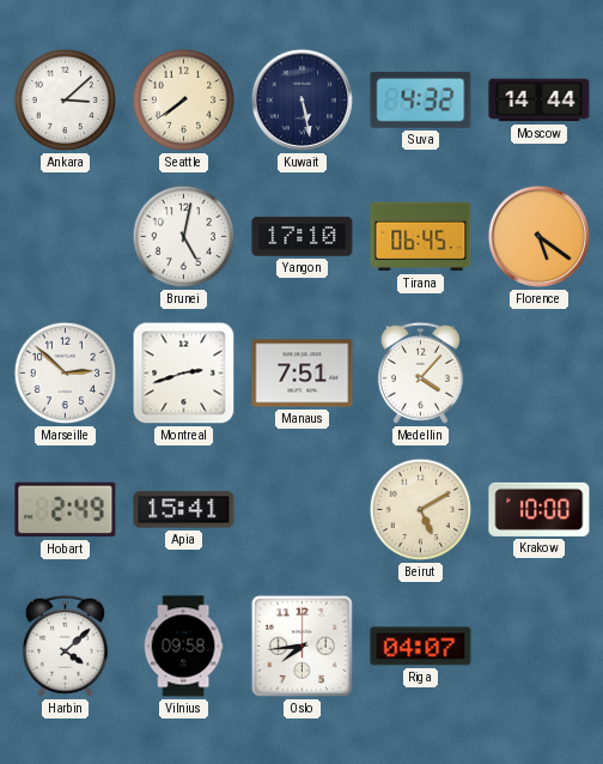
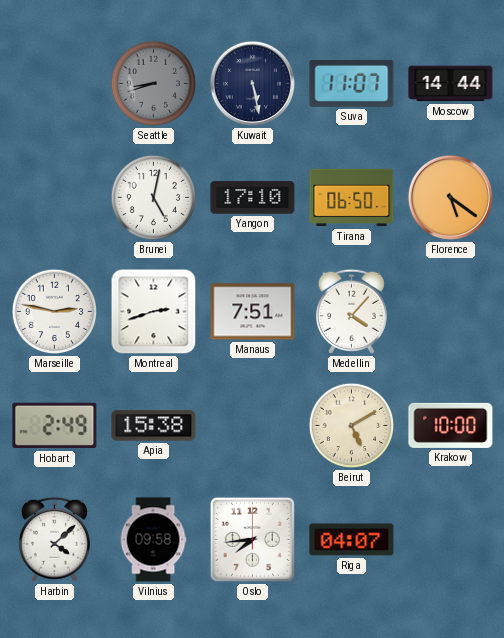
Ankara: 3:08 -> none
Seattle: 7:39 -> 8:42
Seattle dial: cream -> grey
Suva: 4:32 -> 11:07
Tirana: 06:45 -> 06:50
Marseille: 2:52 -> 2:47
Apia: 15:41 -> 15:38
